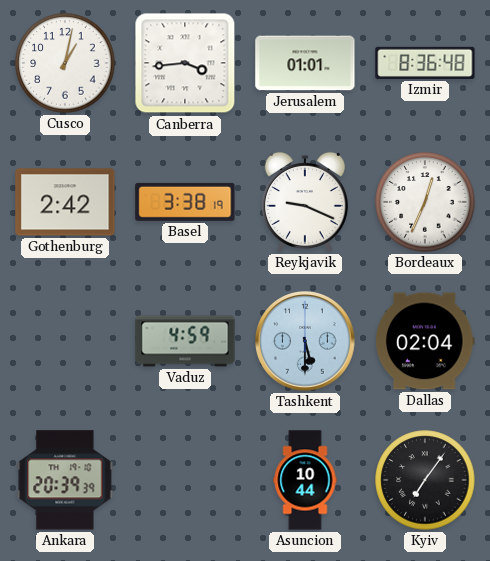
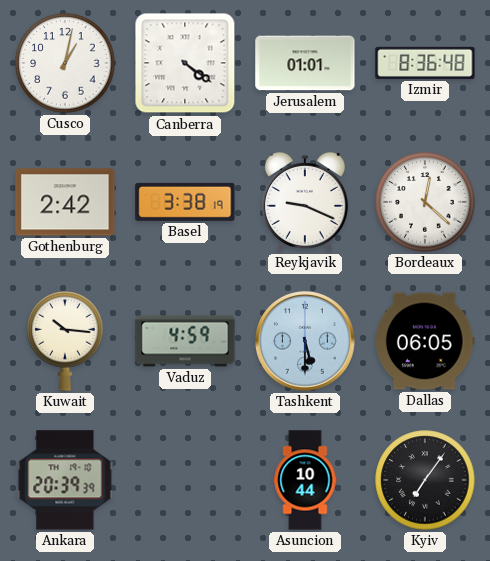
Canberra: 3:44 -> 4:21
Bordeaux: 12:34 -> 12:22
Kuwait: none -> 10:16
Dallas: 02:04 -> 06:05
